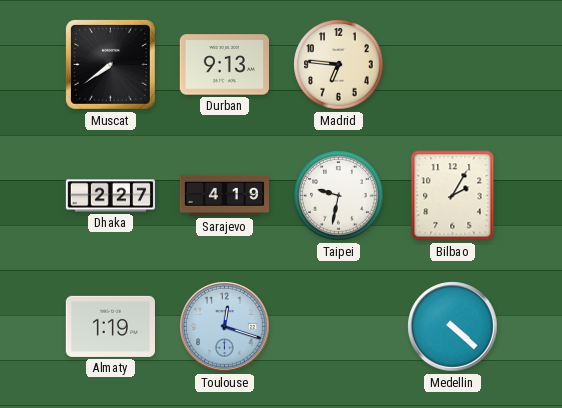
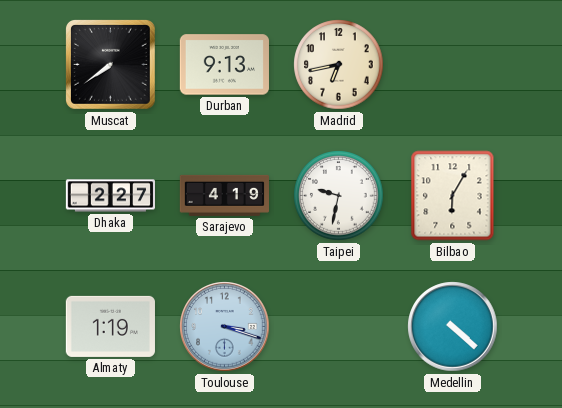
Madrid: 6:46 -> 6:43
Bilbao: 2:05 -> 6:05
Toulouse: 12:18 -> 3:18
